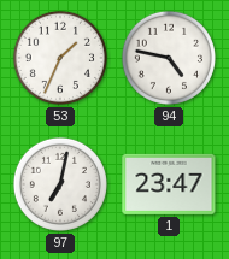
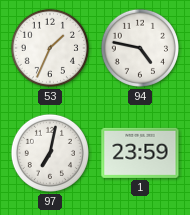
1: 23:47 -> 23:59
